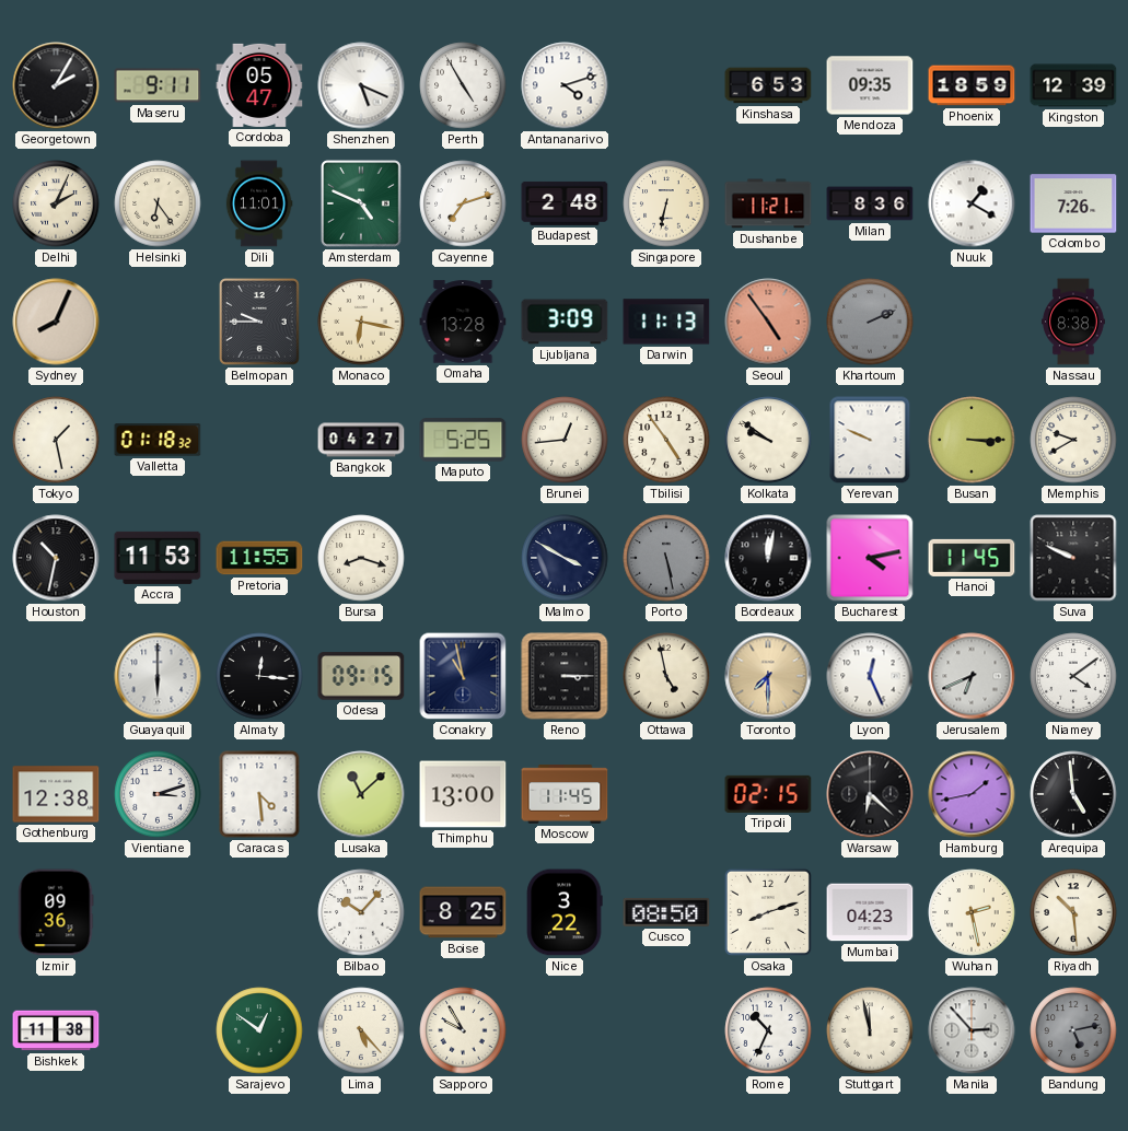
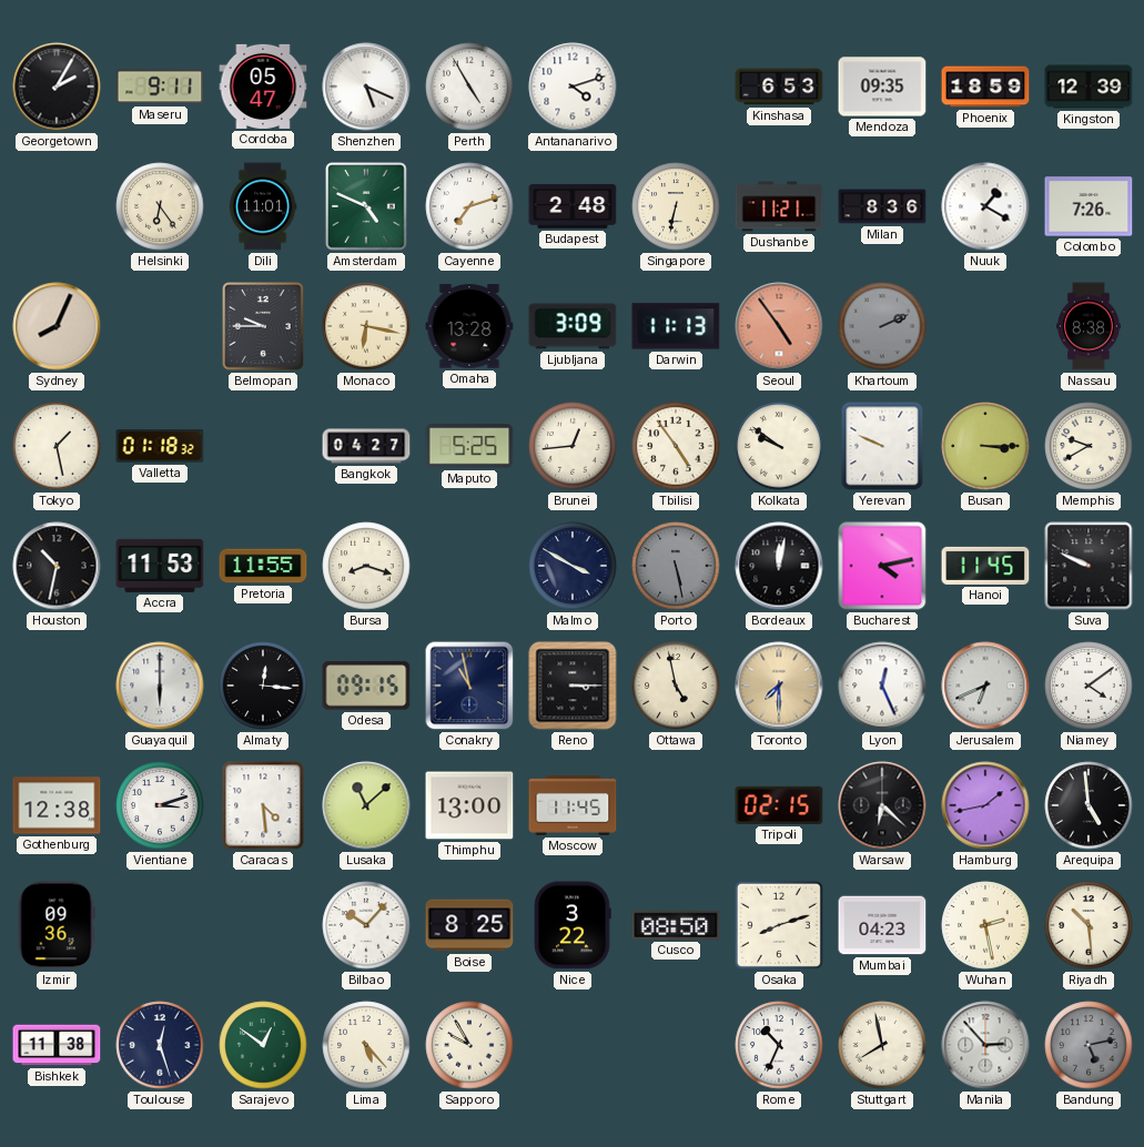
Delhi: 2:04 -> none
Toulouse: none -> 12:27
Stuttgart: 11:58 -> 7:58
